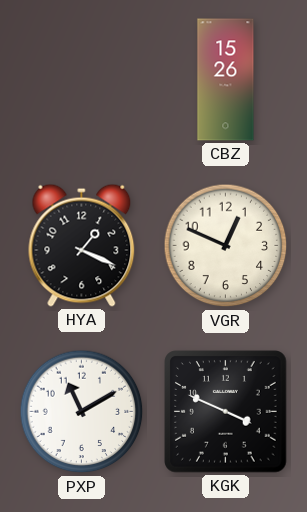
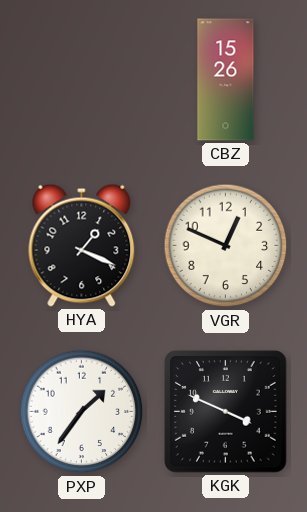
PXP: 11:10 -> 1:36
